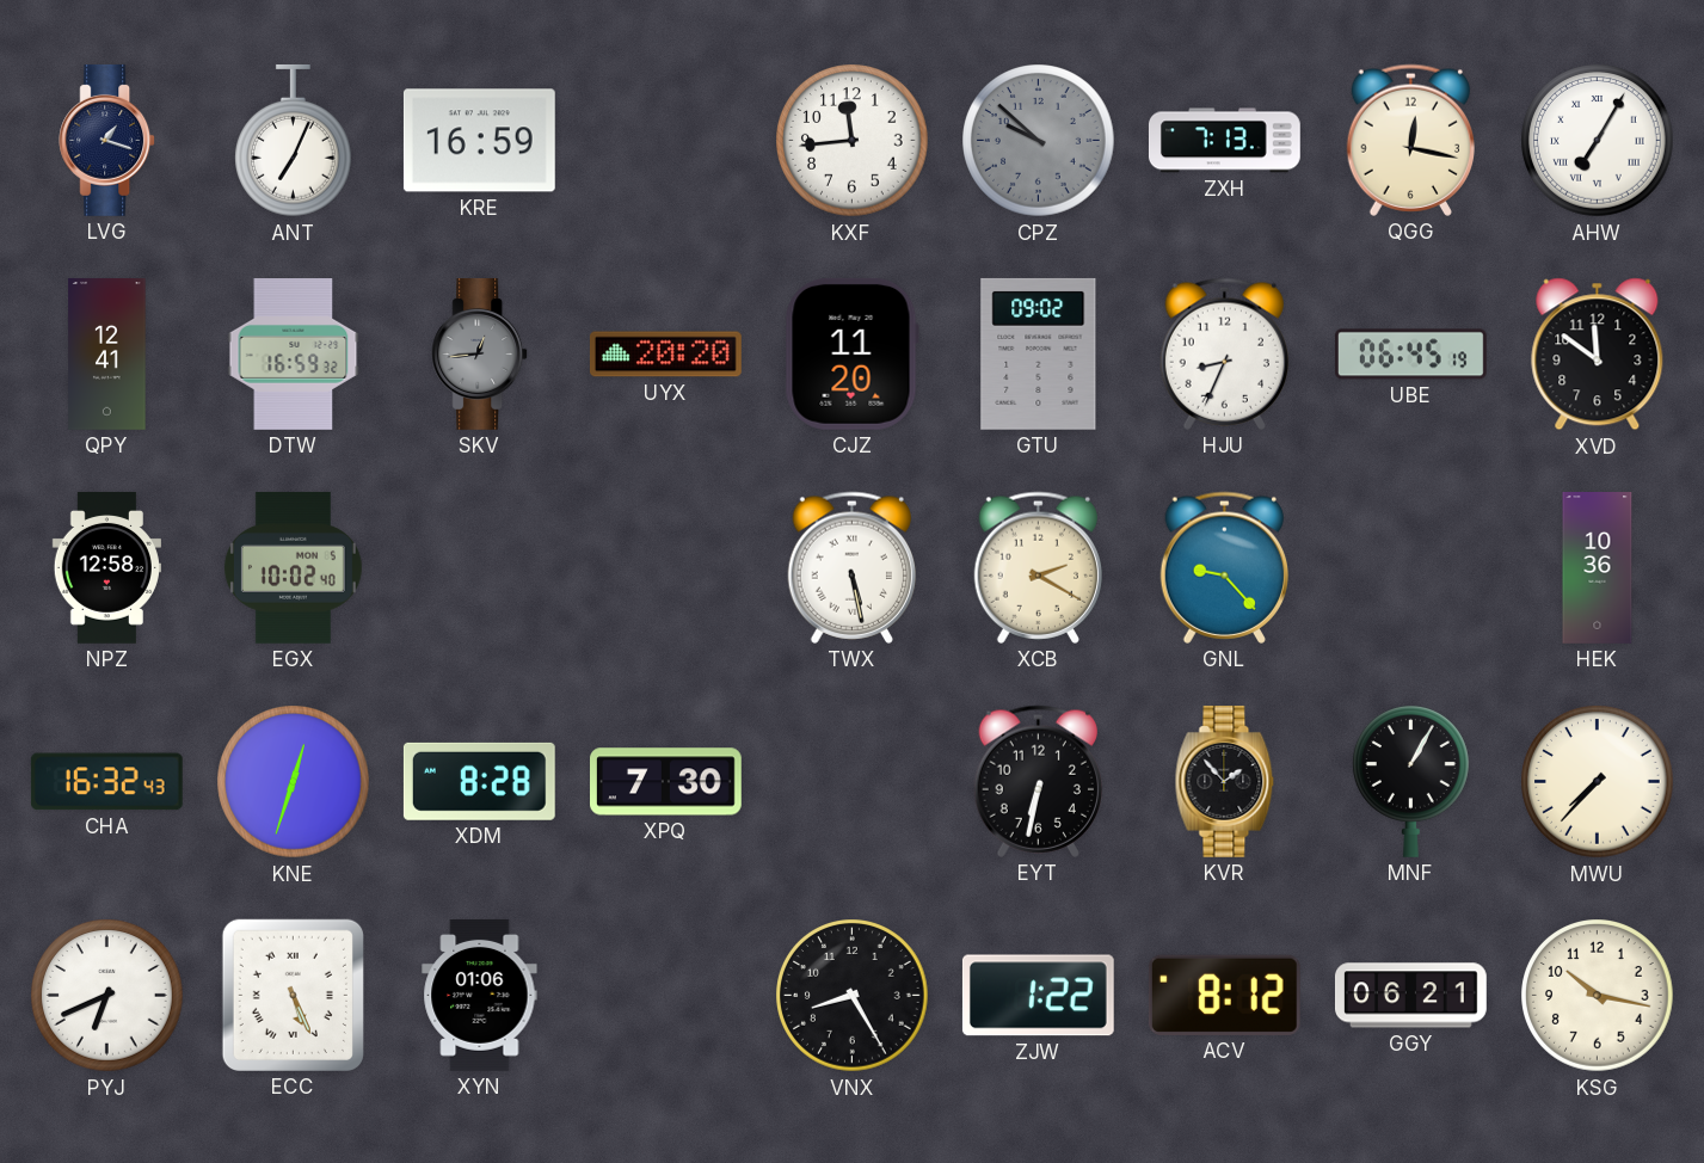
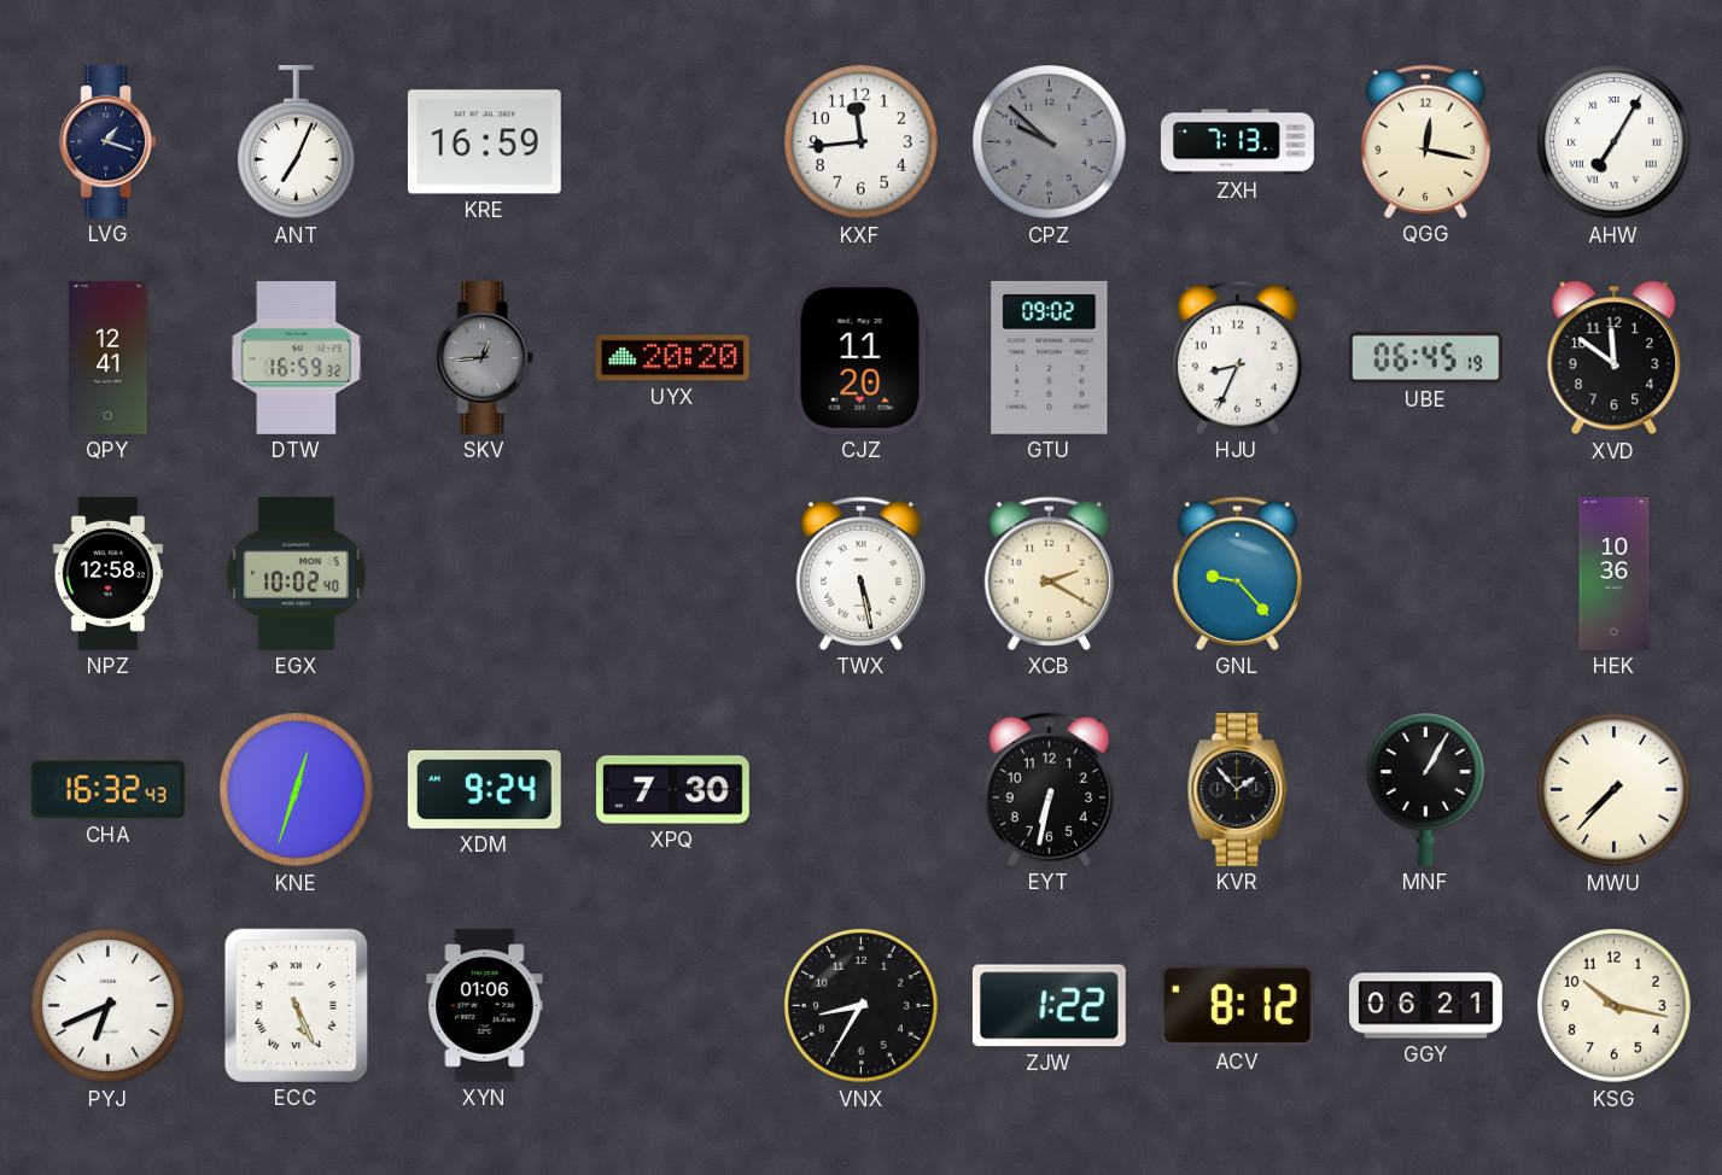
XDM: 8:28 -> 9:24
VNX: 8:25 -> 8:35
